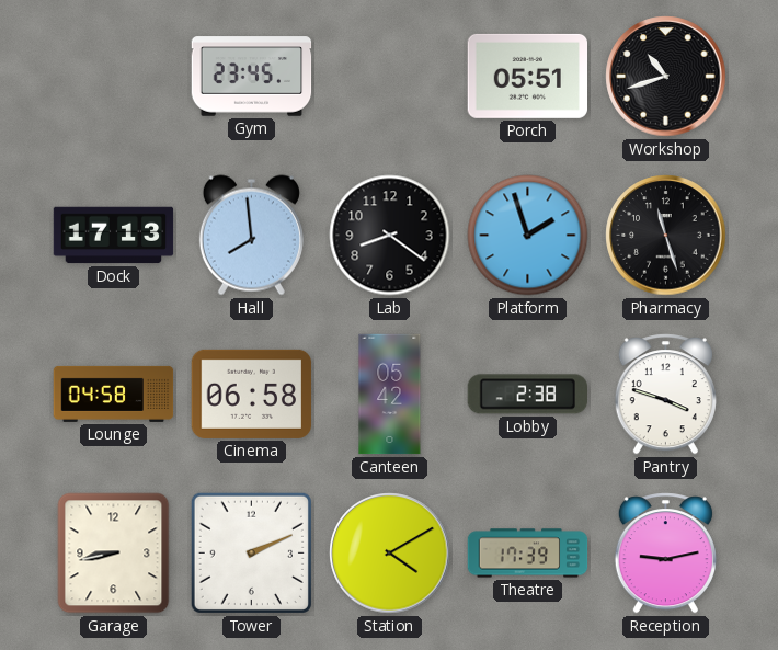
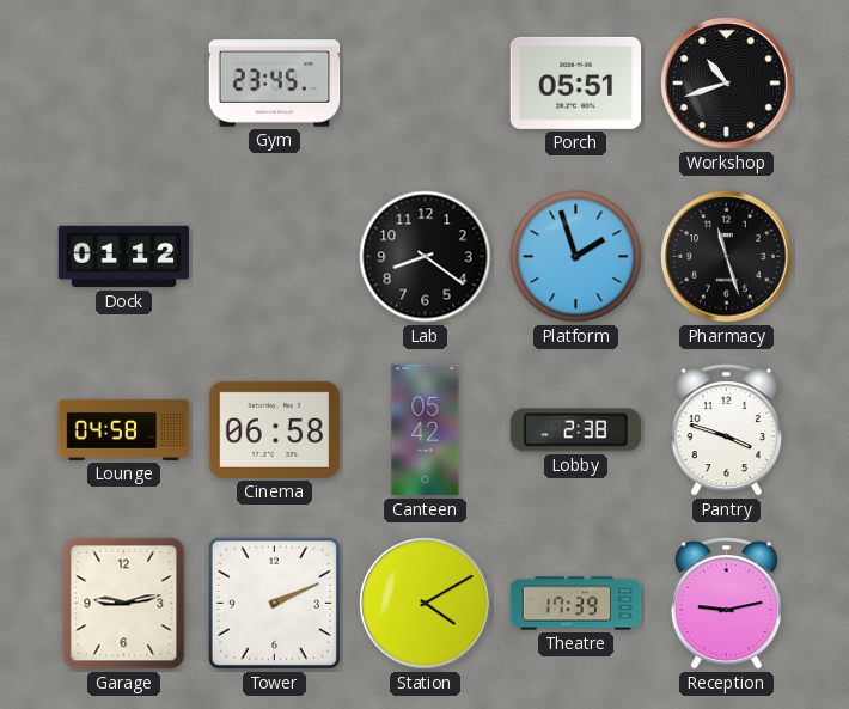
Dock: 17:13 -> 01:12
Hall: 7:59 -> none
Garage: 8:43 -> 9:13
